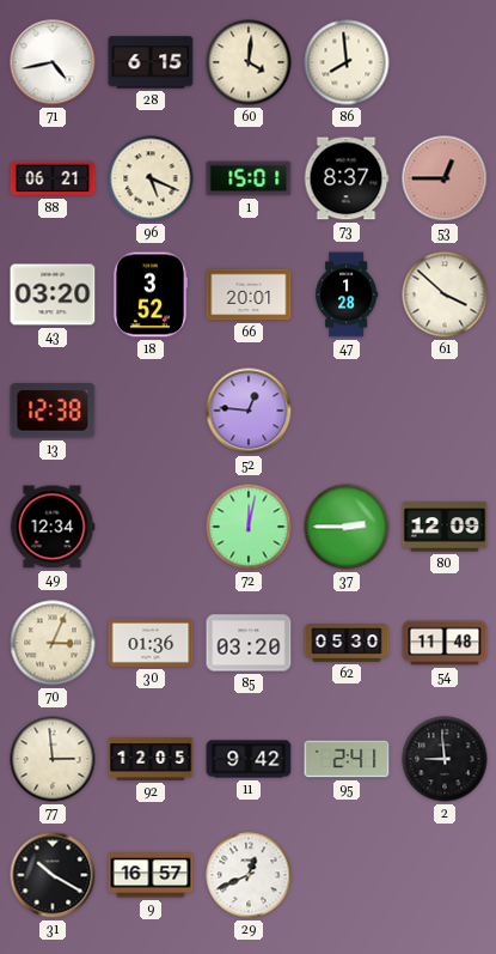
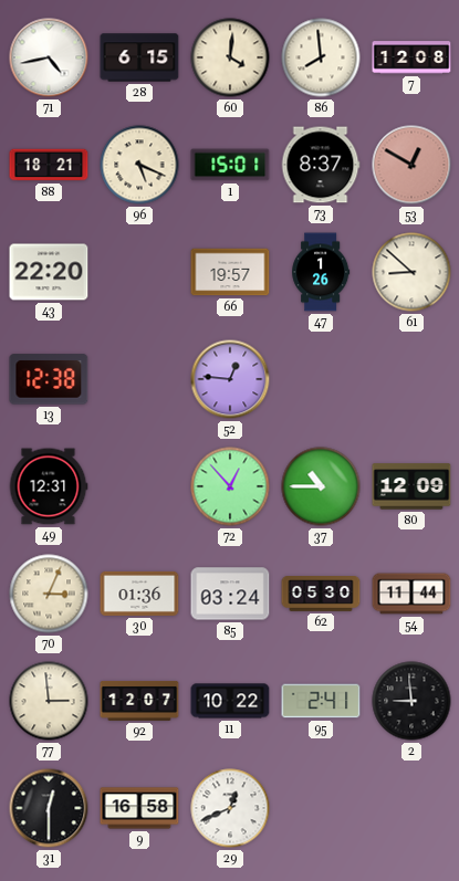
7: none -> 12:08
88: 06:21 -> 18:21
53: 12:45 -> 12:50
43: 03:20 -> 22:20
18: 3:52 -> none
66: 20:01 -> 19:57
47: 1:28 -> 1:26
61: 3:52 -> 8:52
49: 12:34 -> 12:31
72: 12:02 -> 12:53
37: 2:45 -> 10:45
85: 03:20 -> 03:24
54: 11:48 -> 11:44
92: 12:05 -> 12:07
11: 9:42 -> 10:22
31: 10:20 -> 12:30
9: 16:57 -> 16:58
